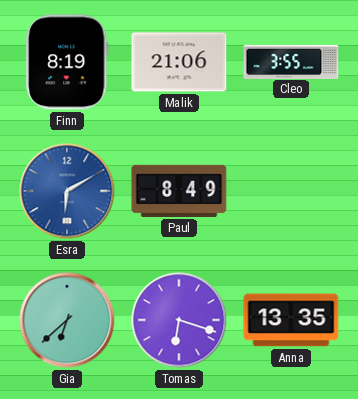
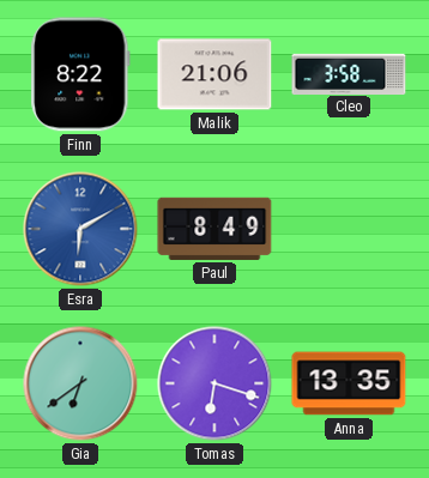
Finn: 8:19 -> 8:22
Cleo: 3:55 -> 3:58
Gia: 6:38 -> 6:39
